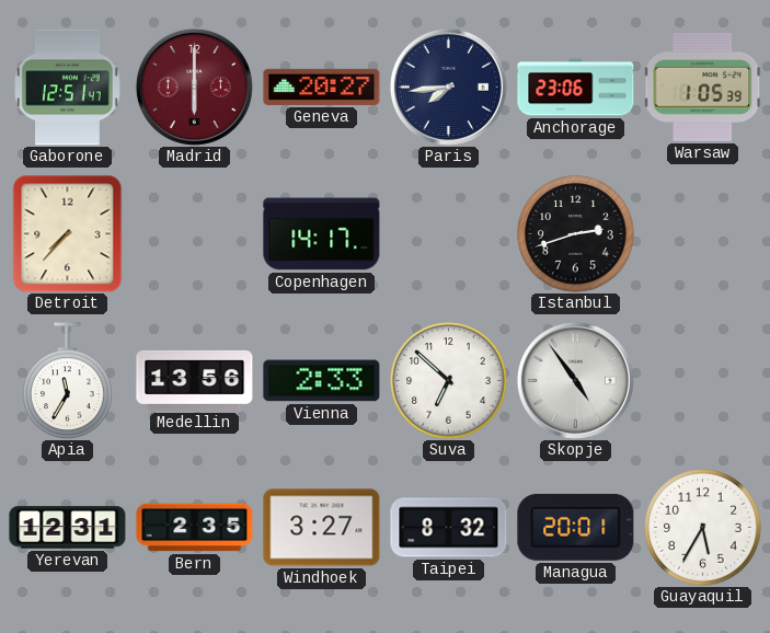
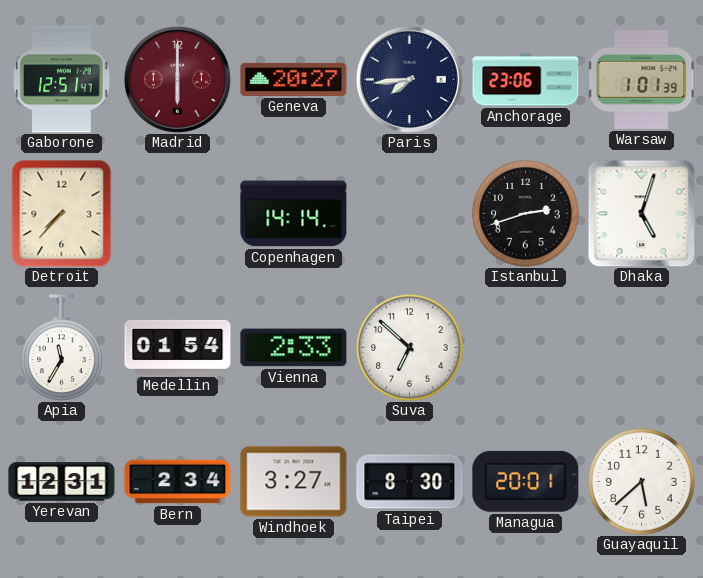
Warsaw: 1:05 -> 1:01
Copenhagen: 14:17 -> 14:14
Dhaka: none -> 5:03
Medellin: 13:56 -> 01:54
Skopje: 4:54 -> none
Bern: 2:35 -> 2:34
Taipei: 8:32 -> 8:30
Guayaquil: 5:35 -> 5:38
